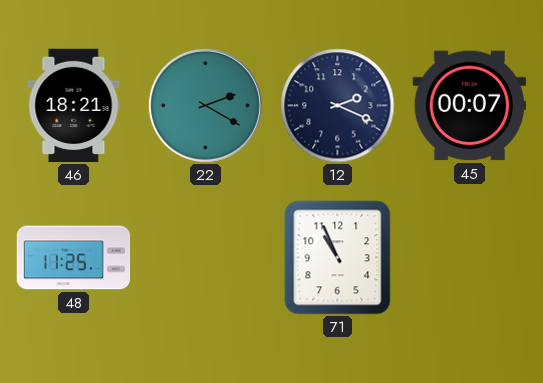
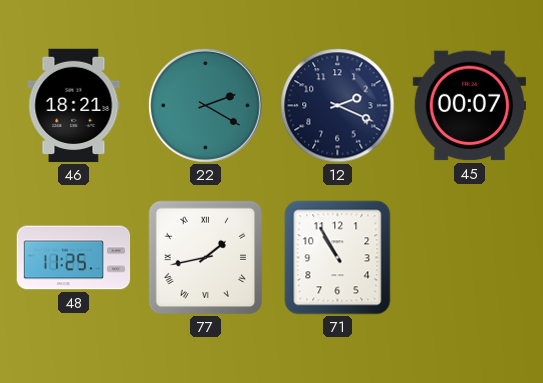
77: none -> 1:43
71: 10:56 -> 10:55
